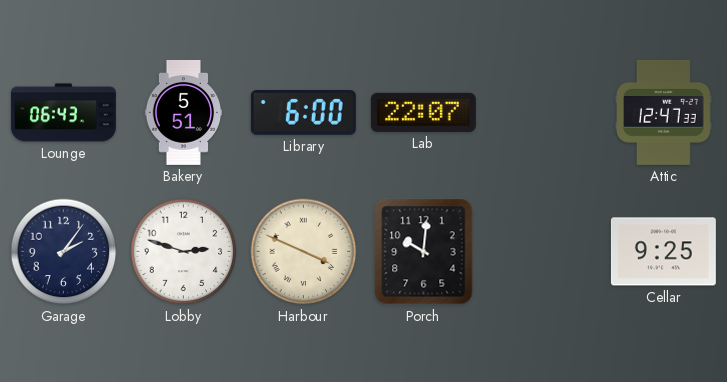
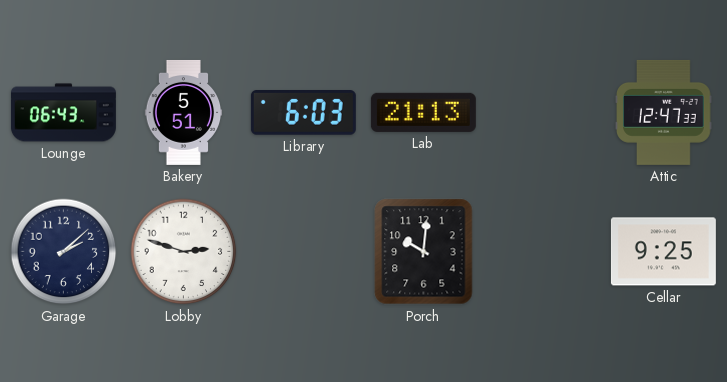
Library: 6:00 -> 6:03
Lab: 22:07 -> 21:13
Garage: 2:06 -> 2:08
Harbour: 3:49 -> none
